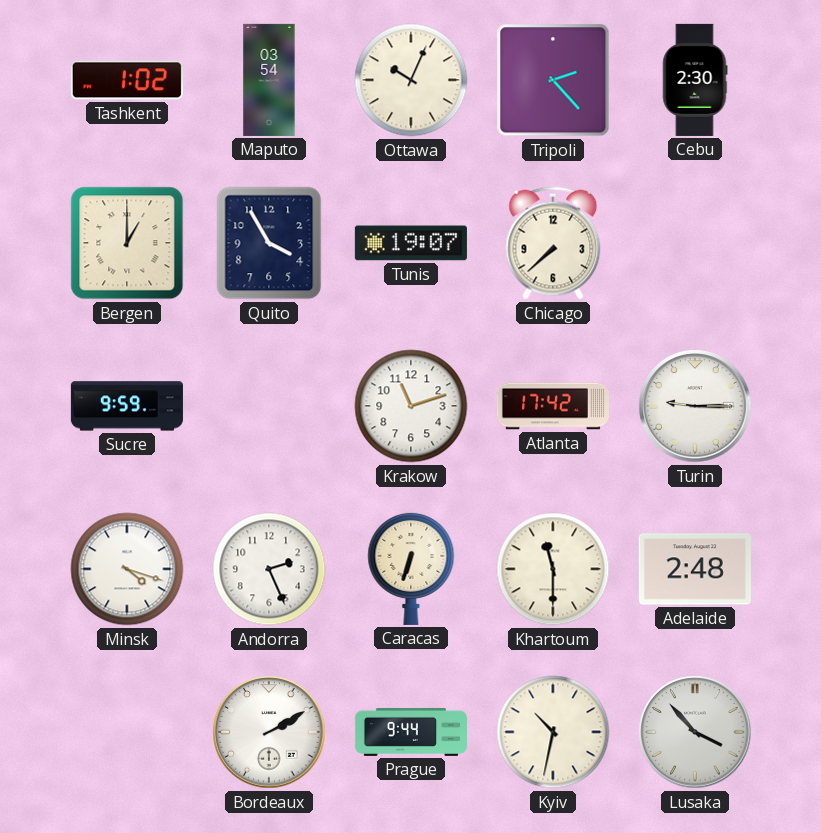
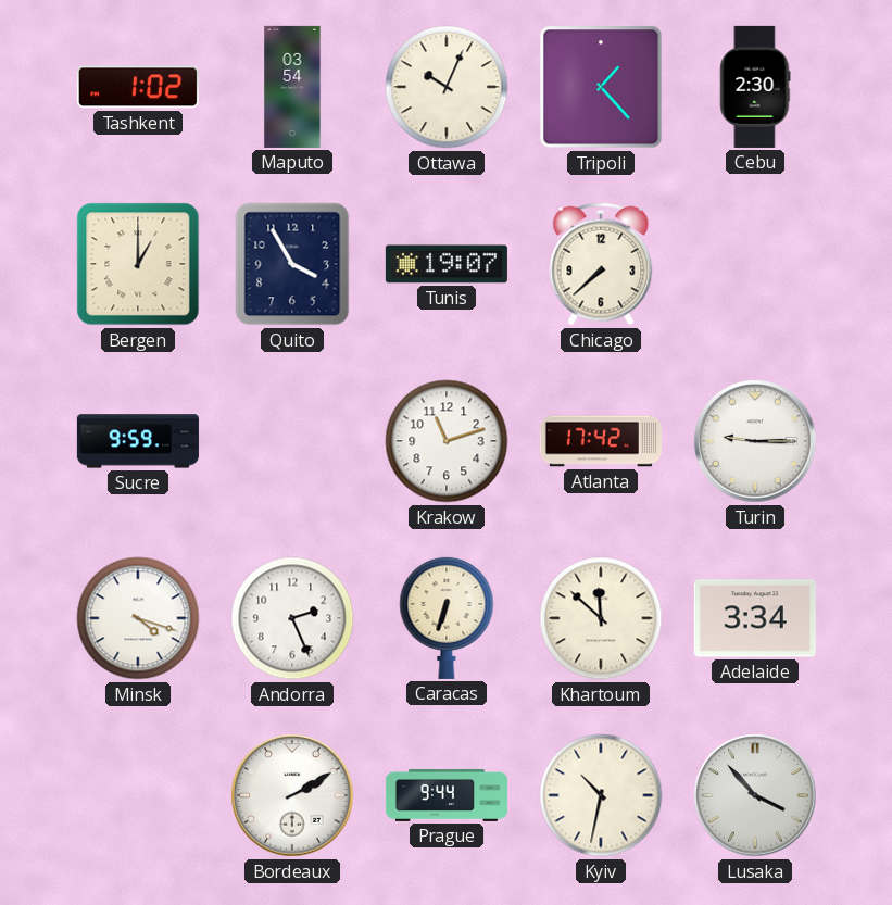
Tripoli: 2:23 -> 1:23
Khartoum: 11:30 -> 11:52
Adelaide: 2:48 -> 3:34
